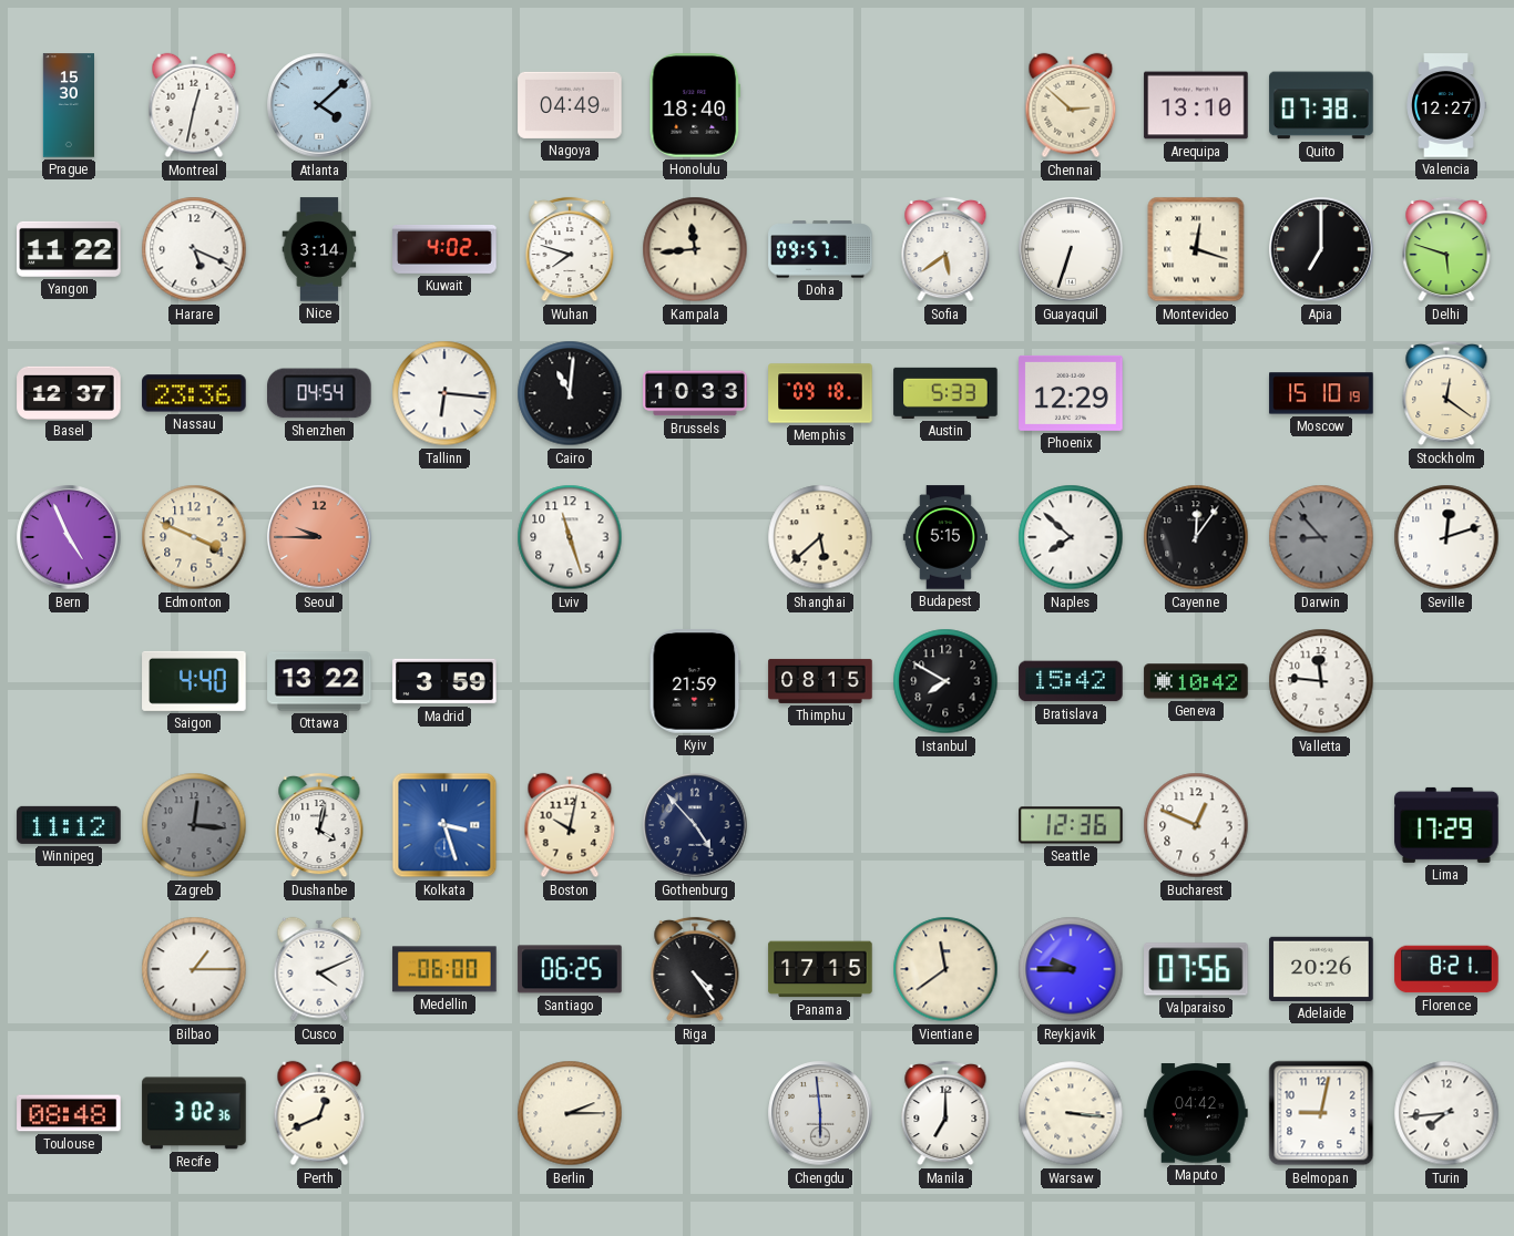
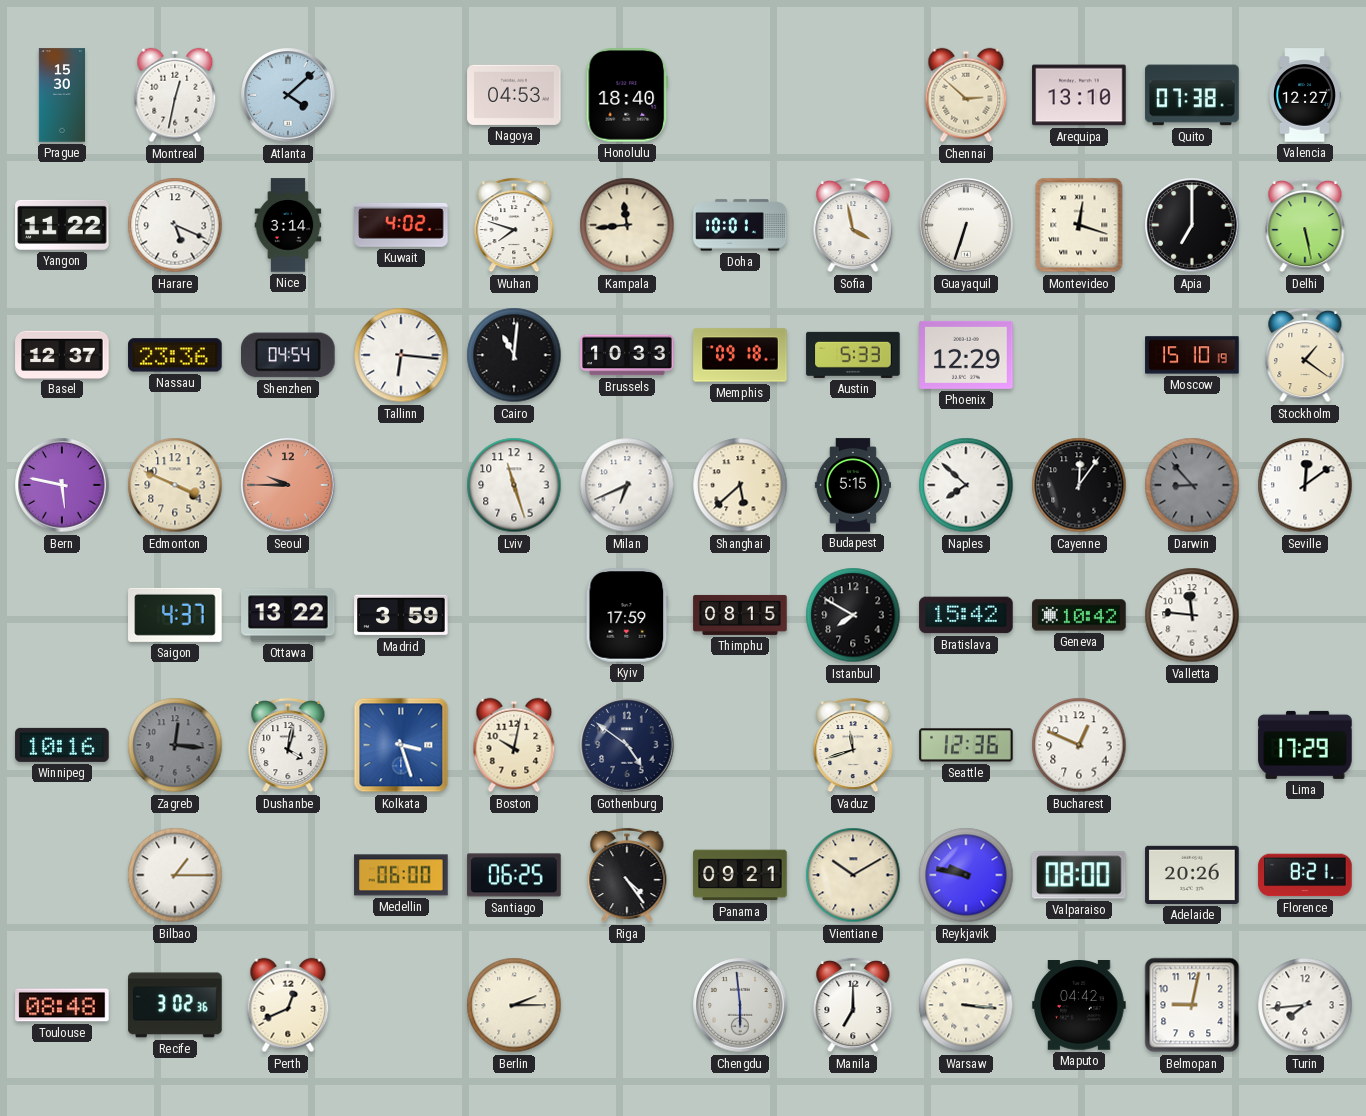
Nagoya: 04:49 -> 04:53
Doha: 09:57 -> 10:01
Sofia: 5:39 -> 3:58
Delhi: 5:48 -> 5:28
Stockholm: 12:21 -> 1:21
Bern: 4:56 -> 5:47
Milan: none -> 6:41
Seville: 12:12 -> 12:09
Saigon: 4:40 -> 4:37
Kyiv: 21:59 -> 17:59
Winnipeg: 11:12 -> 10:16
Gothenburg: 4:53 -> 4:51
Vaduz: none -> 11:42
Cusco: 4:11 -> none
Panama: 17:15 -> 09:21
Vientiane: 11:39 -> 10:10
Reykjavik: 9:45 -> 9:47
Valparaiso: 07:56 -> 08:00
